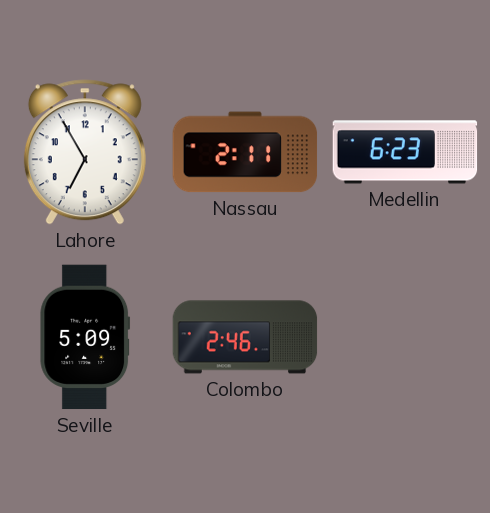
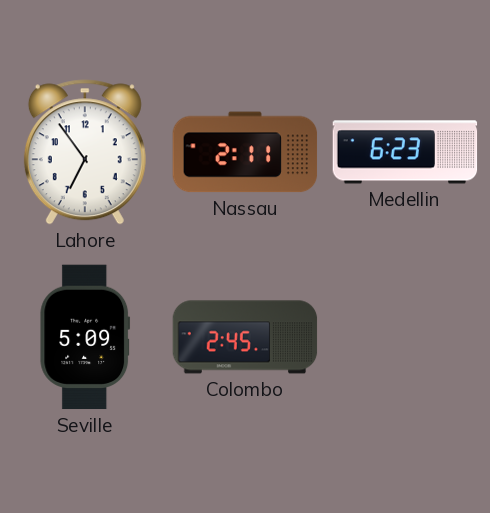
Lahore: 6:55 -> 6:54
Colombo: 2:46 -> 2:45
